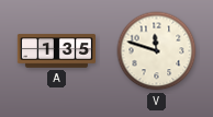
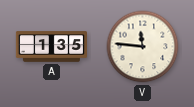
V: 11:48 -> 11:46
